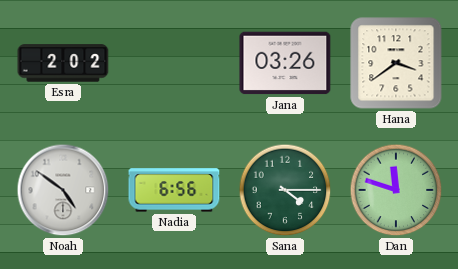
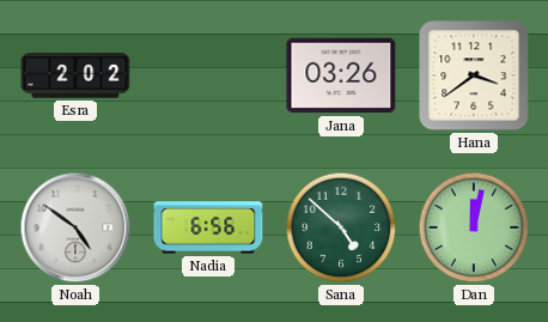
Sana: 4:15 -> 4:52
Dan: 11:48 -> 12:02
